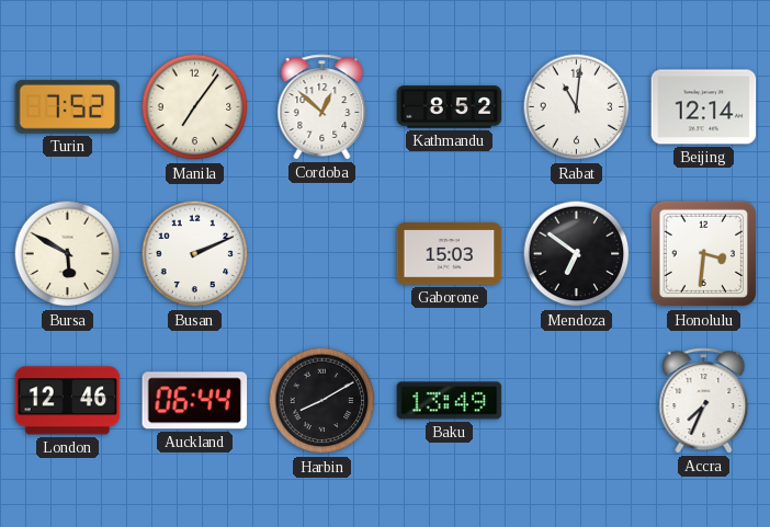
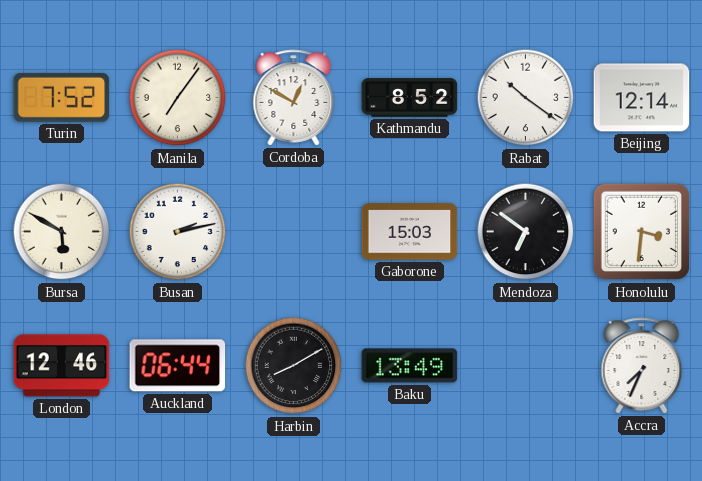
Cordoba: 12:52 -> 12:50
Rabat: 11:01 -> 10:21
Busan: 2:11 -> 2:13
